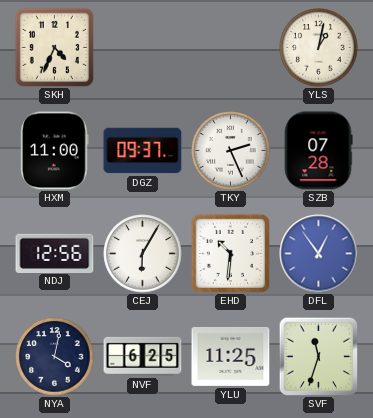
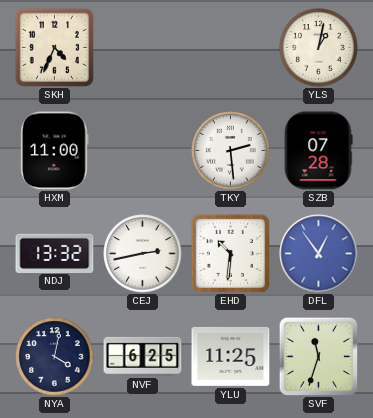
DGZ: 09:37 -> none
TKY: 2:26 -> 2:29
NDJ: 12:56 -> 13:32
CEJ: 6:05 -> 2:43
